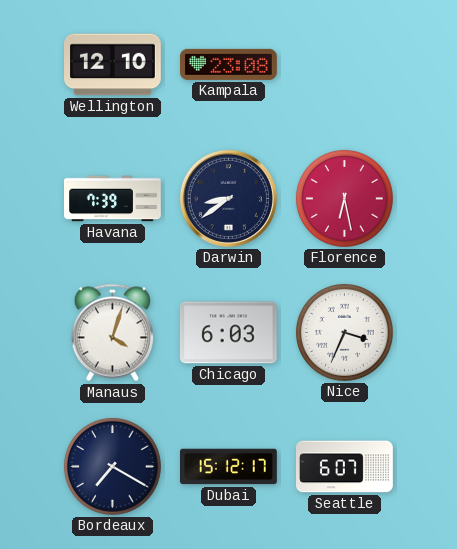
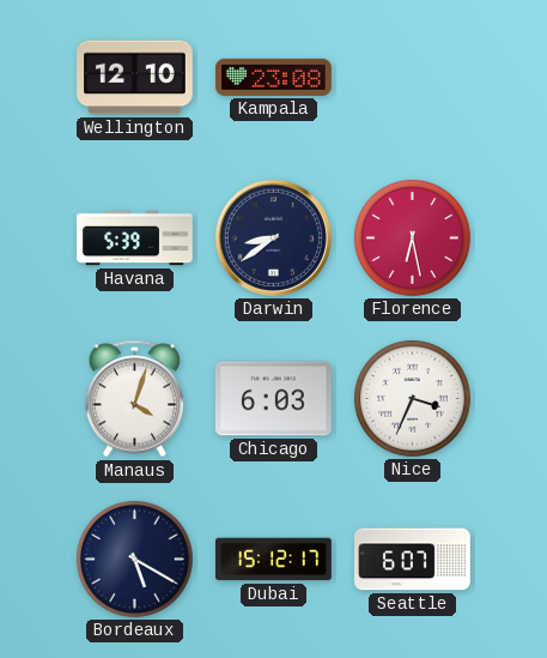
Havana: 7:39 -> 5:39
Bordeaux: 7:20 -> 5:20
